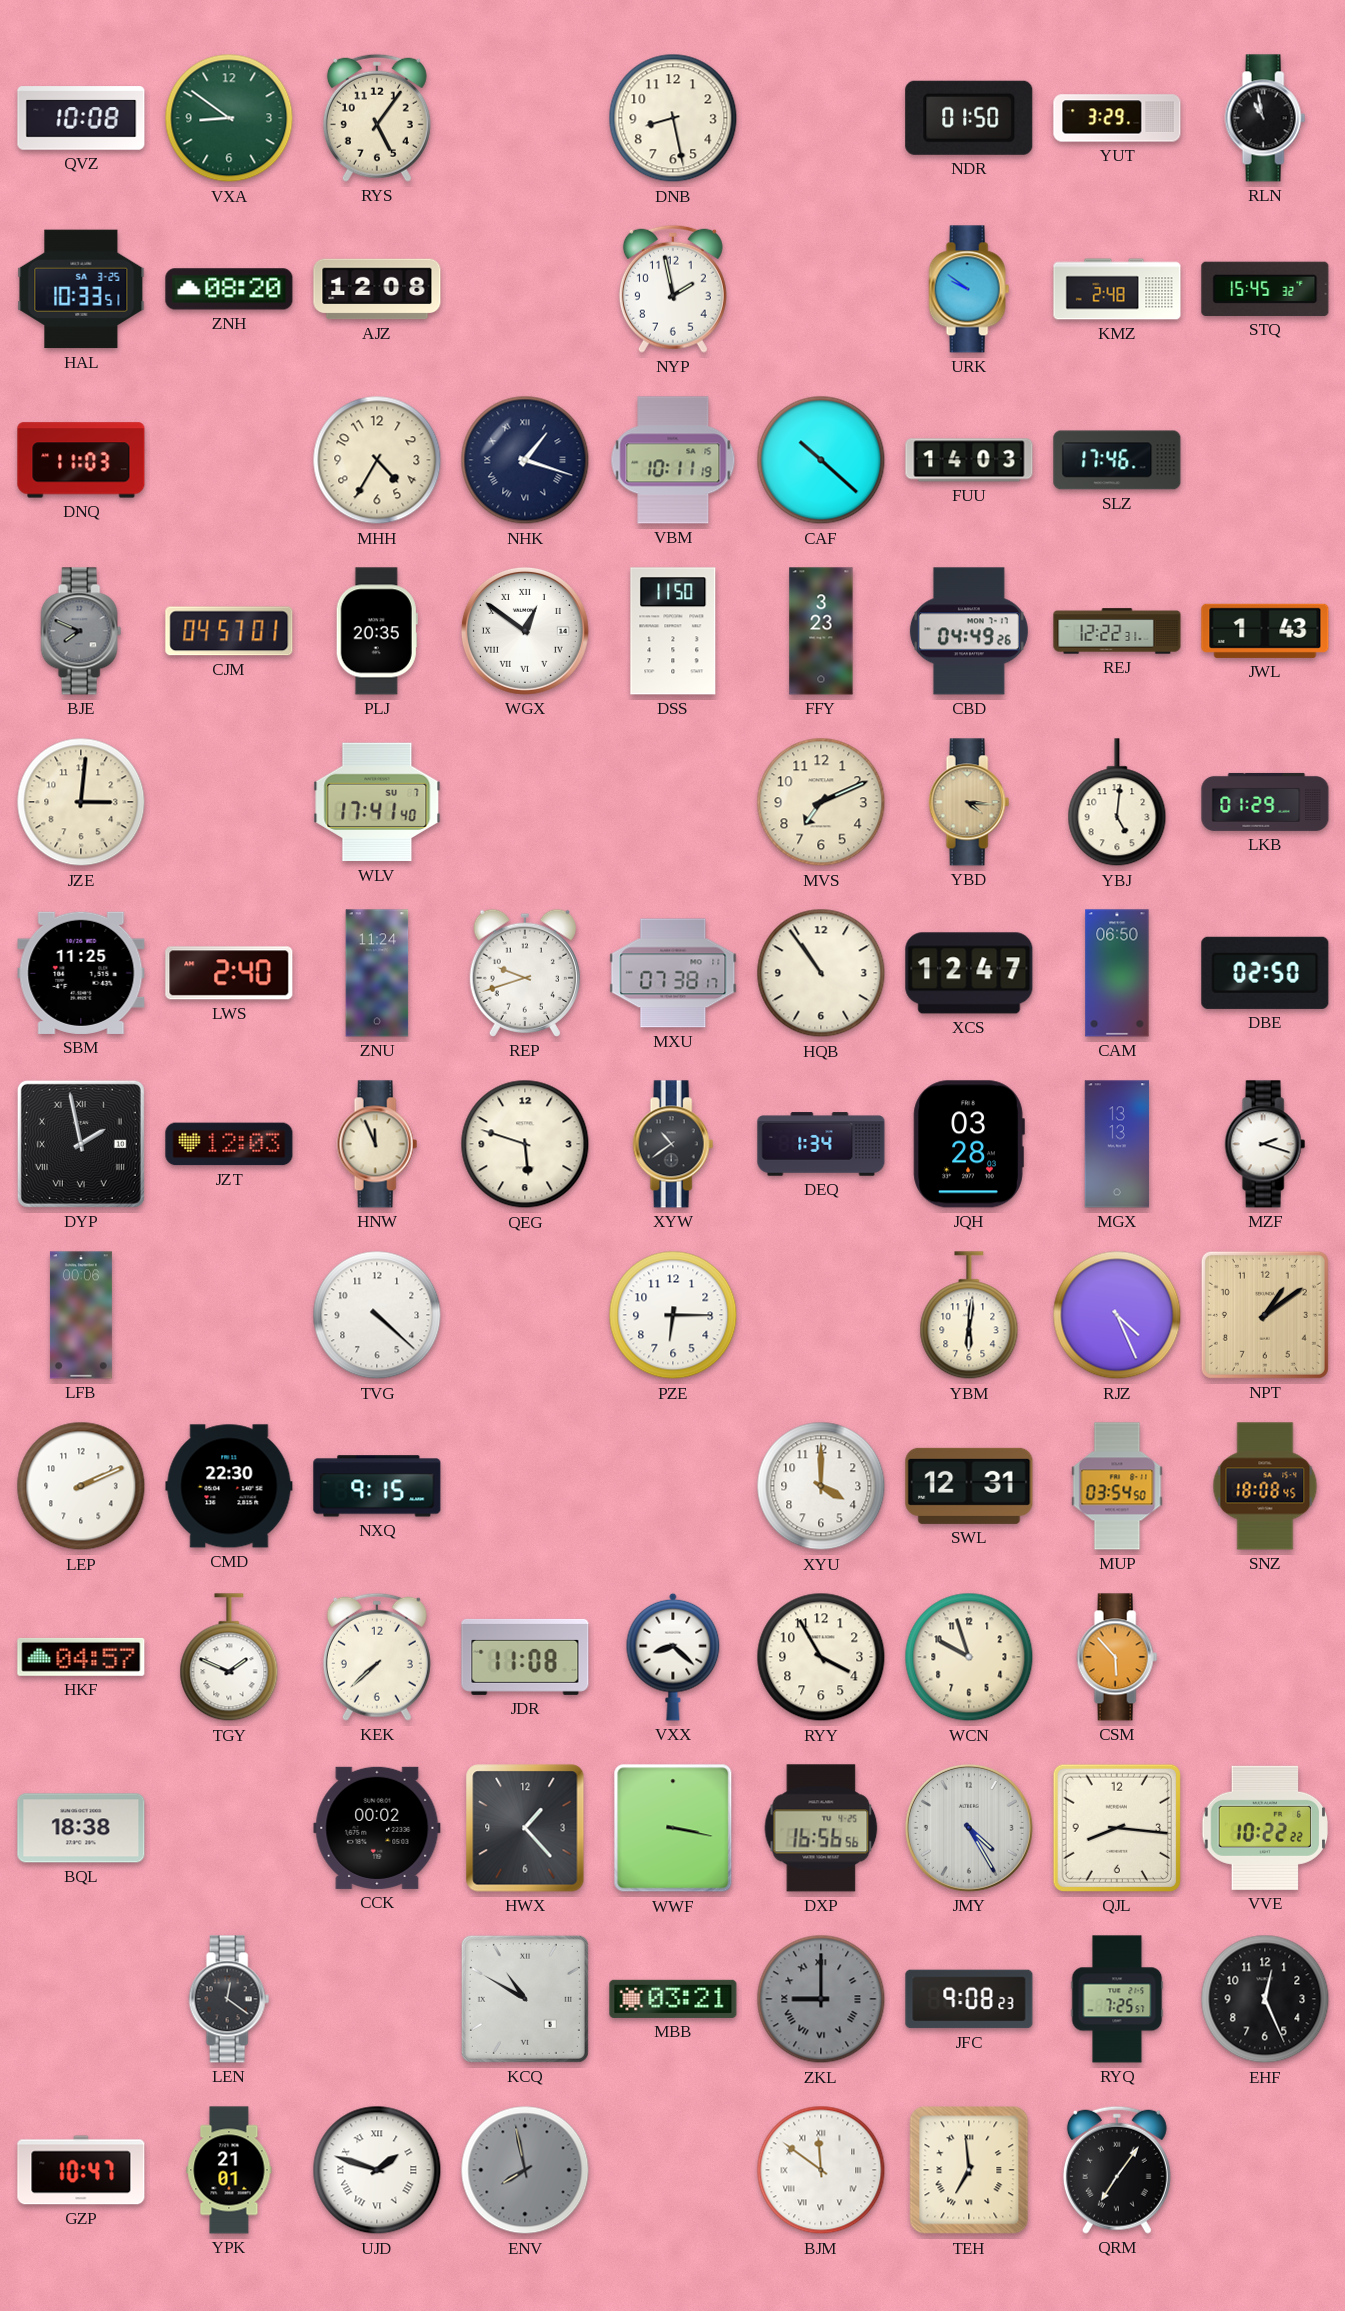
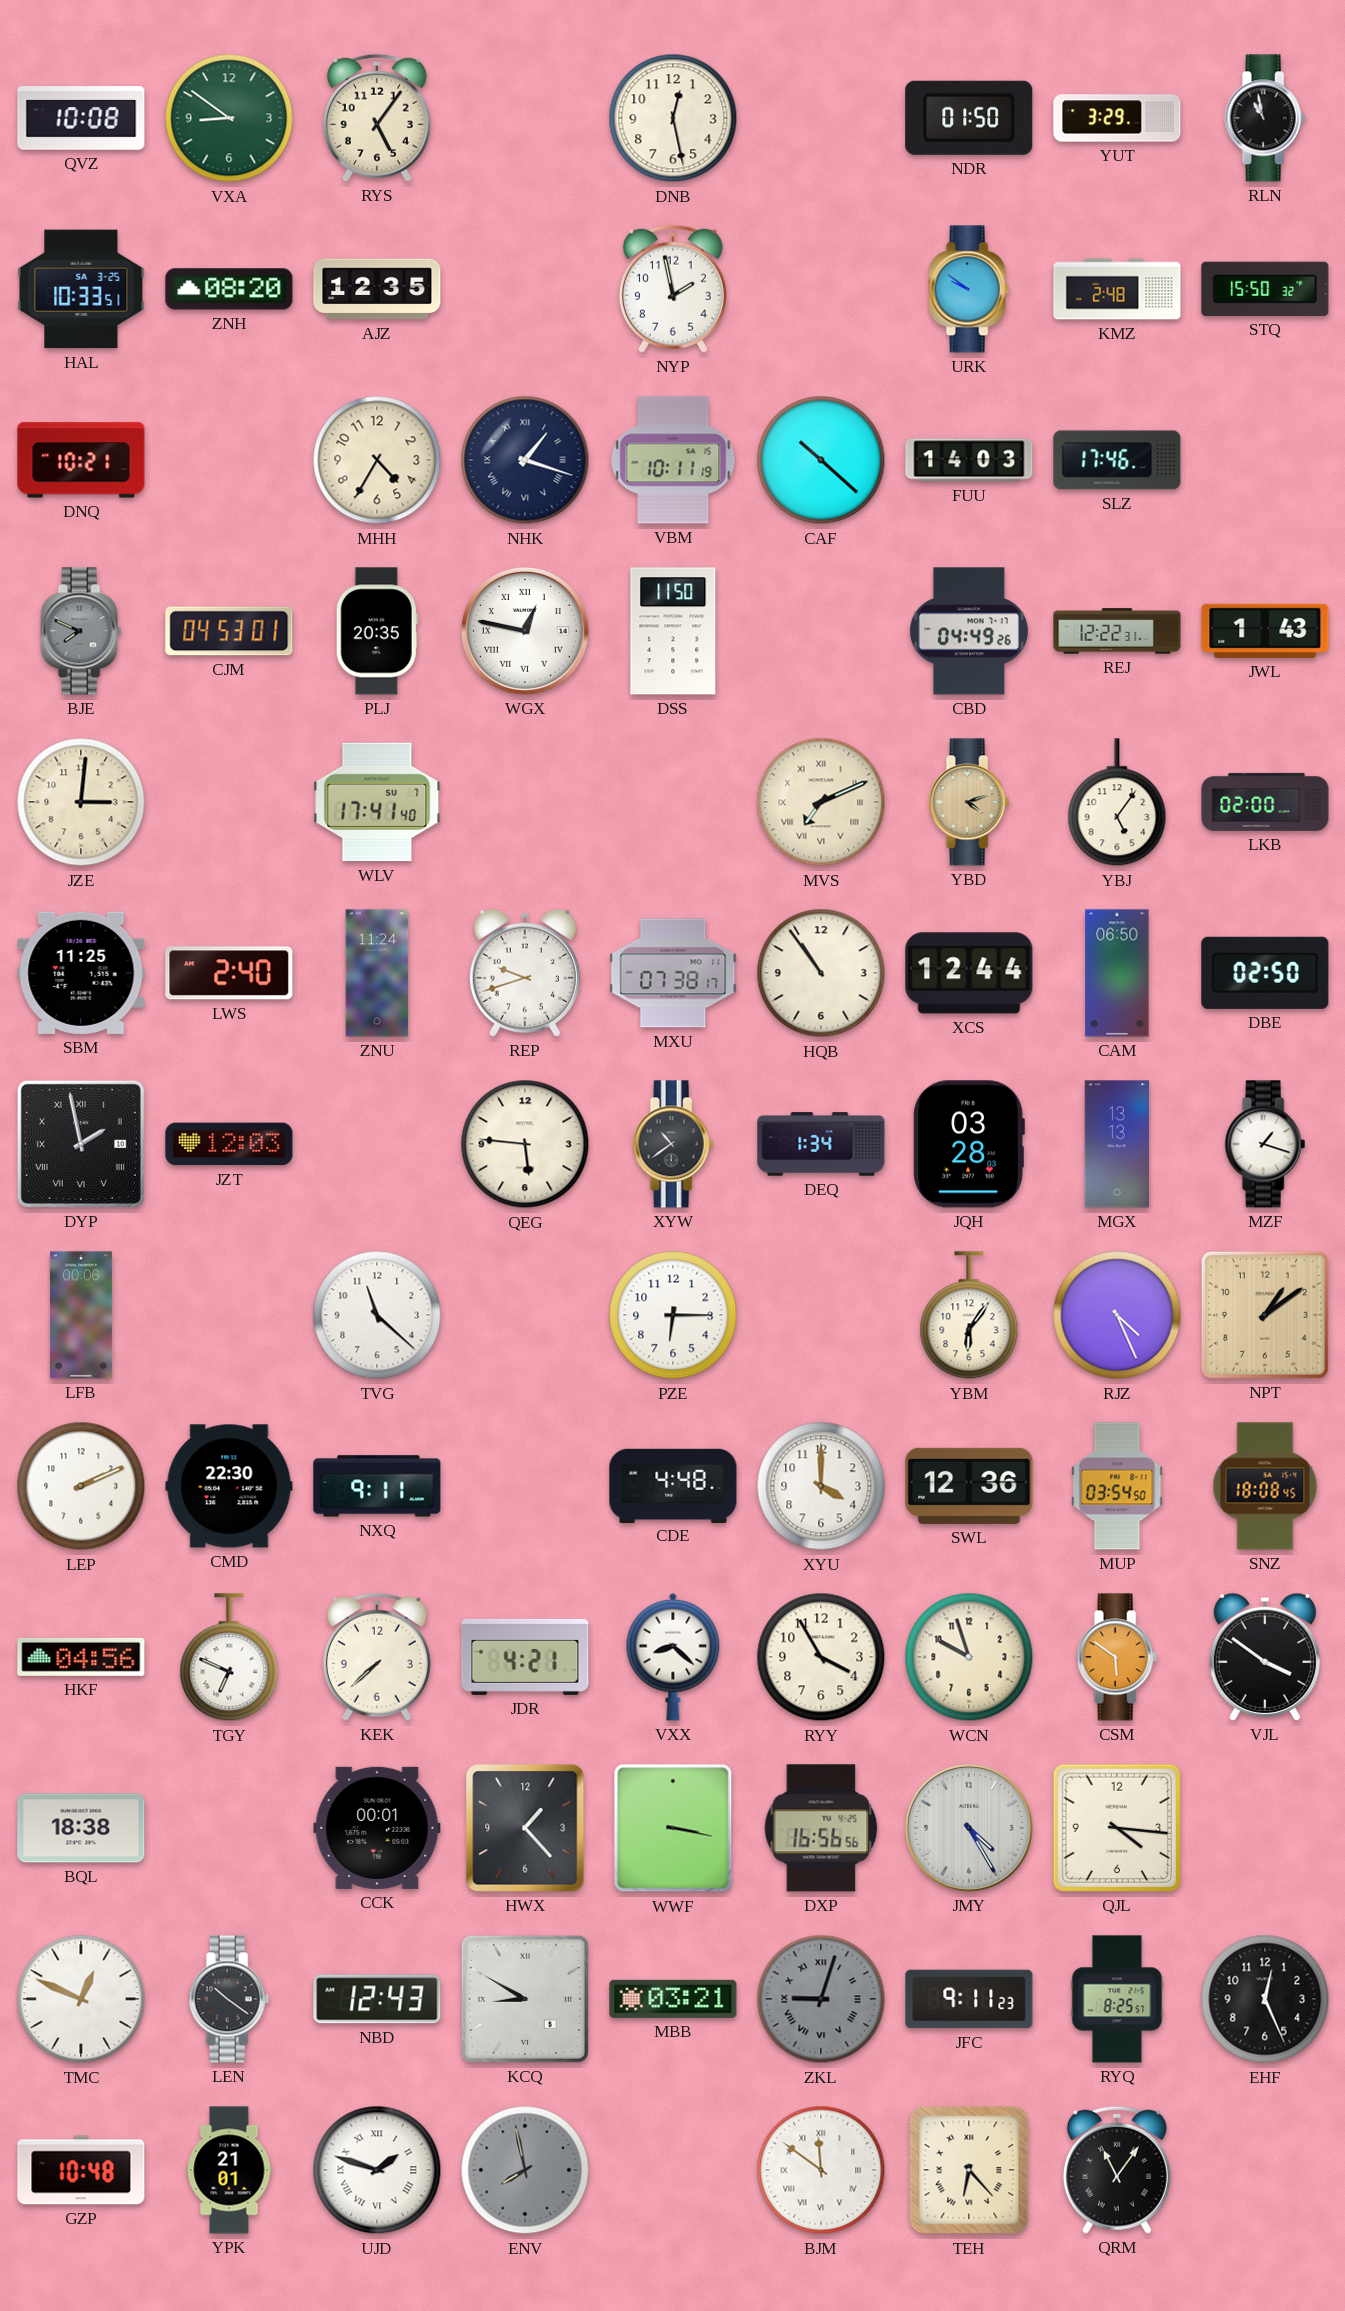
DNB: 8:28 -> 12:28
AJZ: 12:08 -> 12:35
STQ: 15:45 -> 15:50
DNQ: 11:03 -> 10:21
CJM: 04:57 -> 04:53
WGX: 12:51 -> 12:47
FFY: 3:23 -> none
MVS numerals: Arabic -> Roman
YBD: 4:16 -> 4:12
YBJ: 5:01 -> 5:06
LKB: 01:29 -> 02:00
XCS: 12:47 -> 12:44
HNW: 11:56 -> none
QEG: 5:48 -> 5:46
MZF: 2:18 -> 1:18
TVG: 4:22 -> 11:22
YBM: 6:01 -> 6:06
NXQ: 9:15 -> 9:11
CDE: none -> 4:48
SWL: 12:31 -> 12:36
HKF: 04:57 -> 04:56
TGY: 1:49 -> 6:49
JDR: 11:08 -> 4:21
CSM: 5:53 -> 5:51
VJL: none -> 3:51
CCK: 00:02 -> 00:01
QJL: 8:16 -> 4:16
VVE: 10:22 -> none
TMC: none -> 12:49
LEN: 12:21 -> 10:21
NBD: none -> 12:43
KCQ: 10:50 -> 8:50
ZKL: 9:00 -> 9:03
JFC: 9:08 -> 9:11
RYQ: 7:25 -> 8:25
GZP: 10:47 -> 10:48
TEH: 6:59 -> 6:23
QRM: 7:06 -> 11:06
